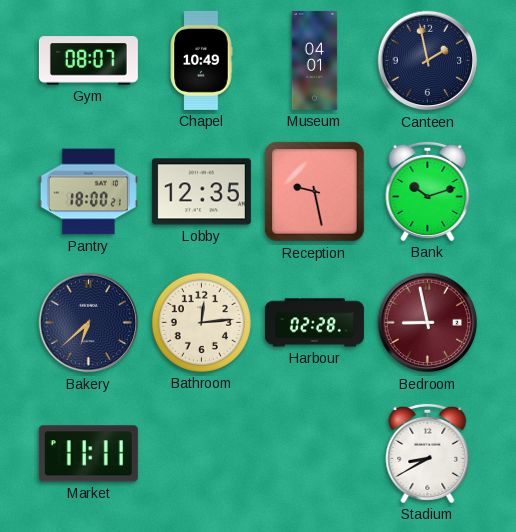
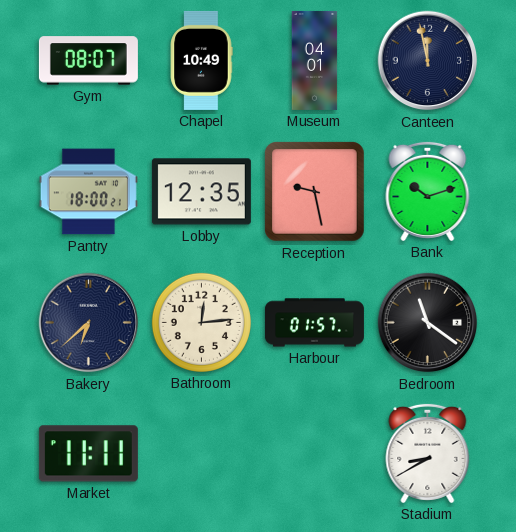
Canteen: 1:58 -> 11:58
Harbour: 02:28 -> 01:57
Bedroom: 8:58 -> 11:21
Bedroom dial: burgundy -> black
